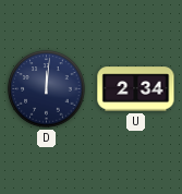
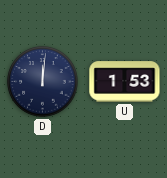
U: 2:34 -> 1:53
